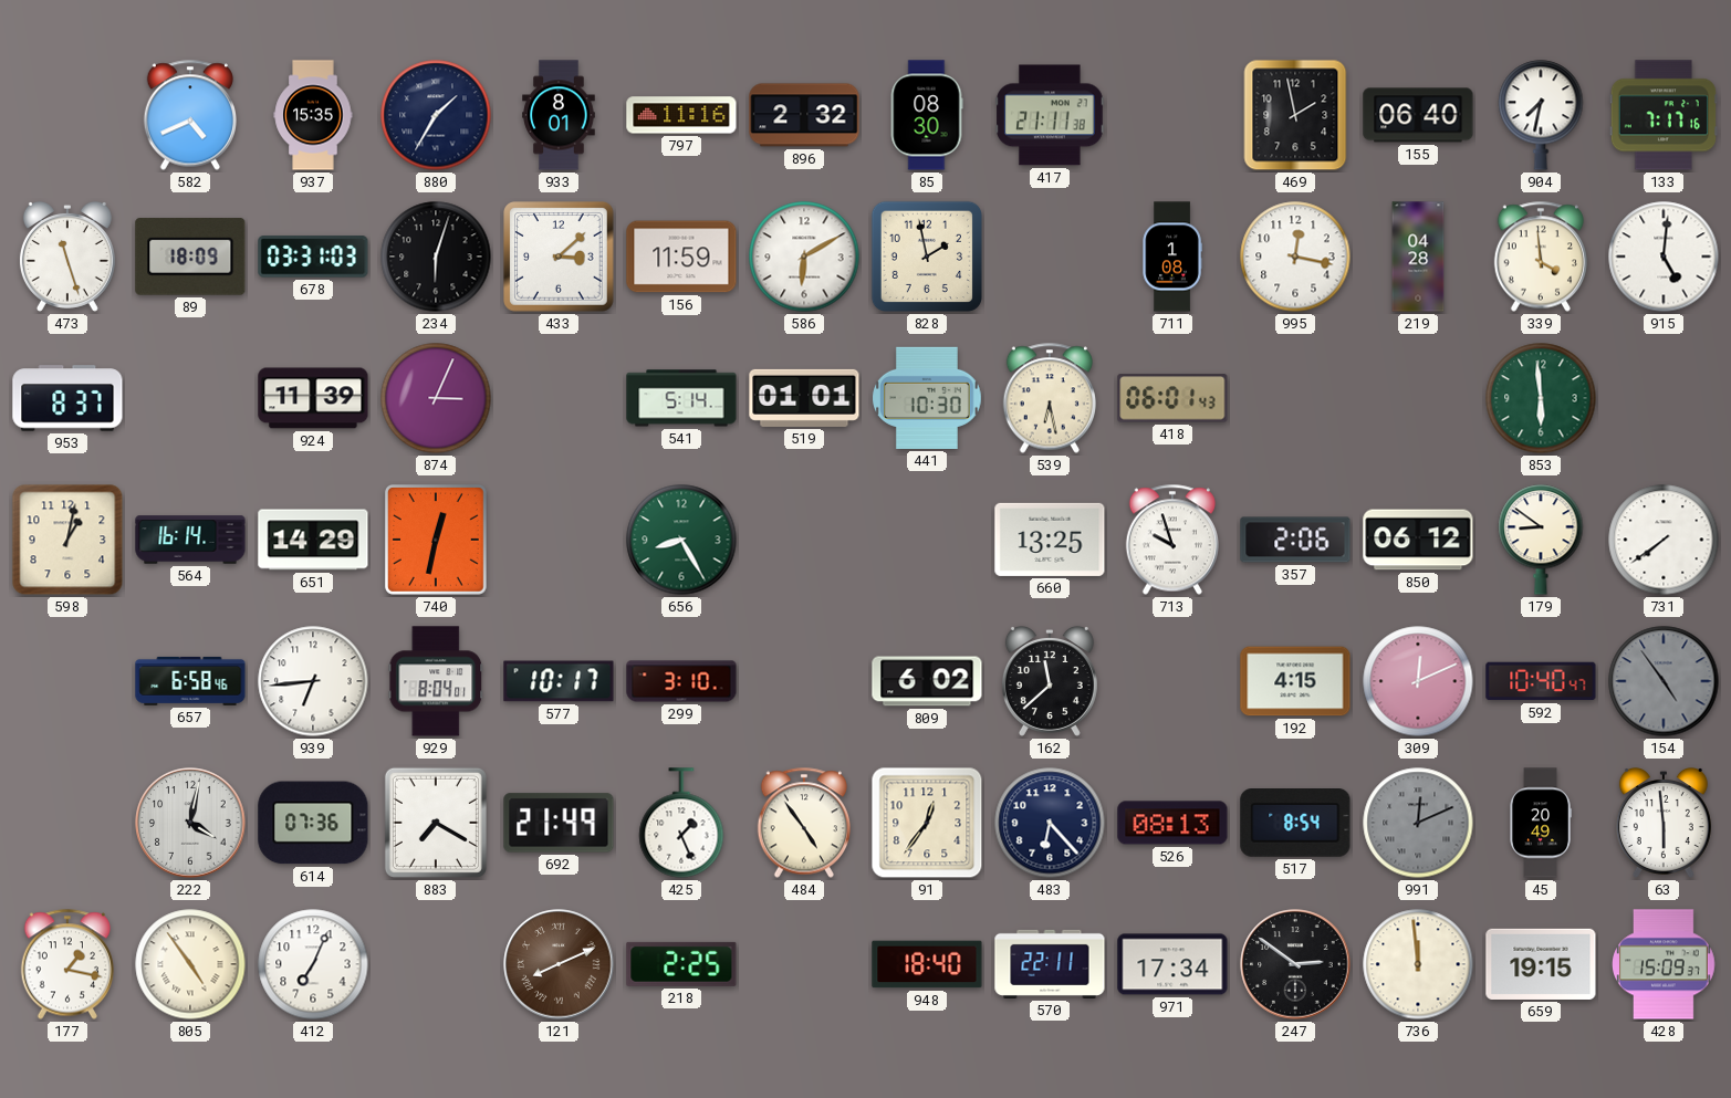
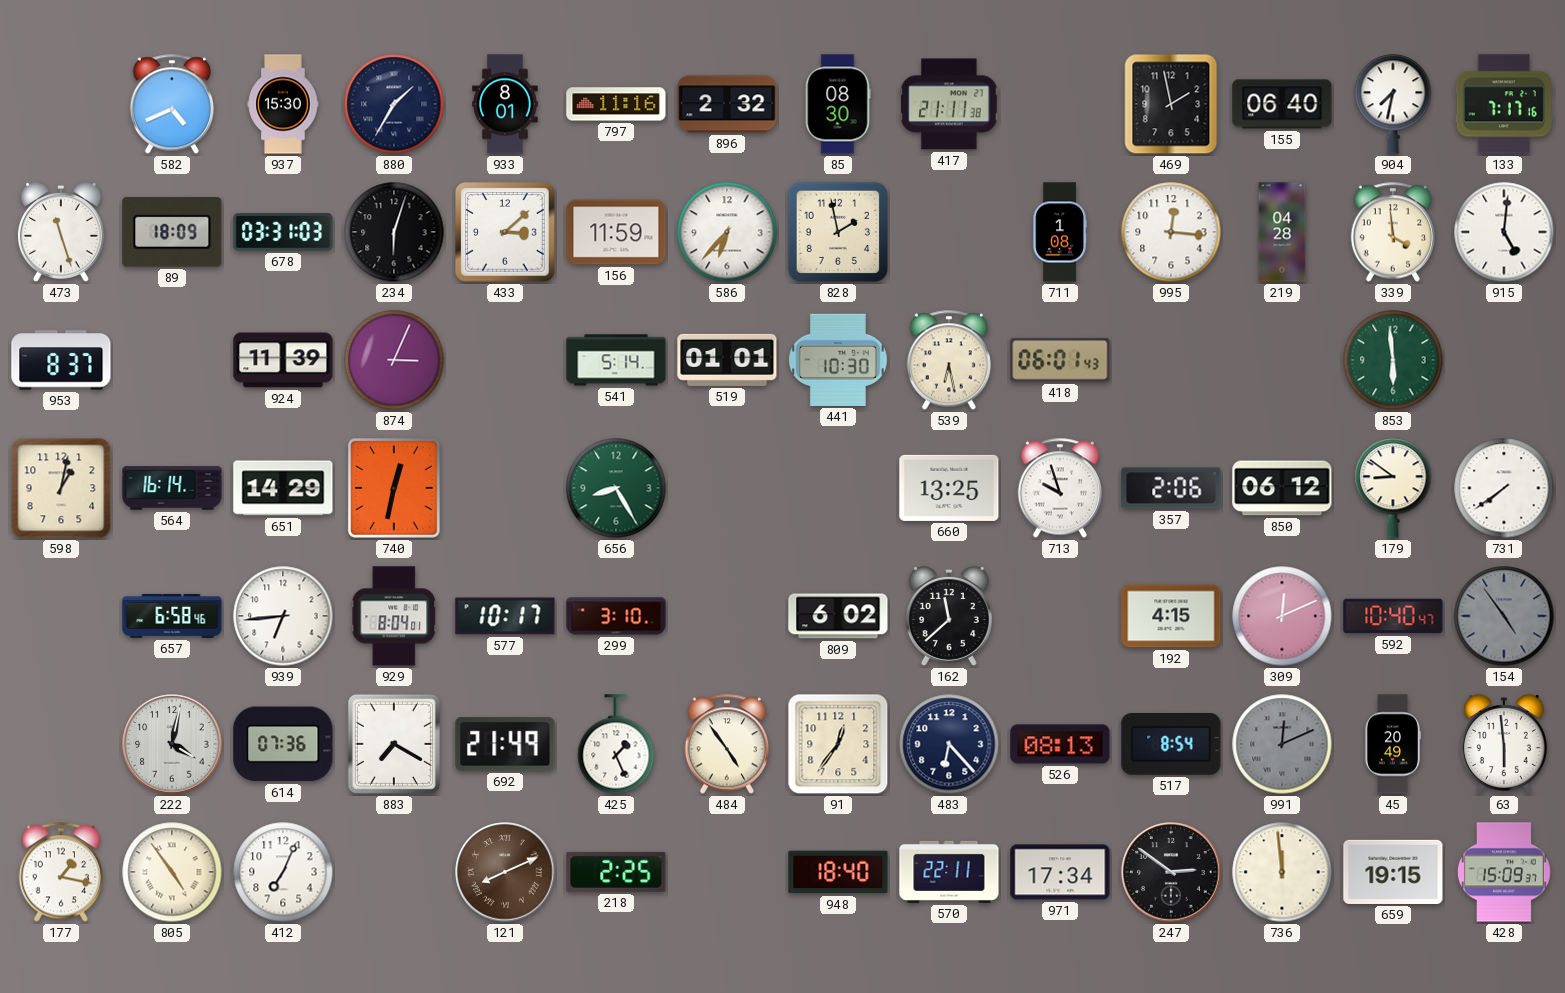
937: 15:35 -> 15:30
586: 6:10 -> 6:37
995: 12:17 -> 12:16
